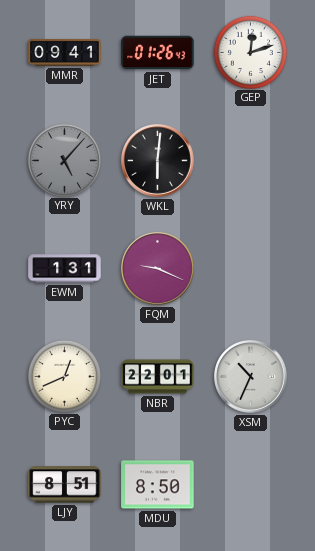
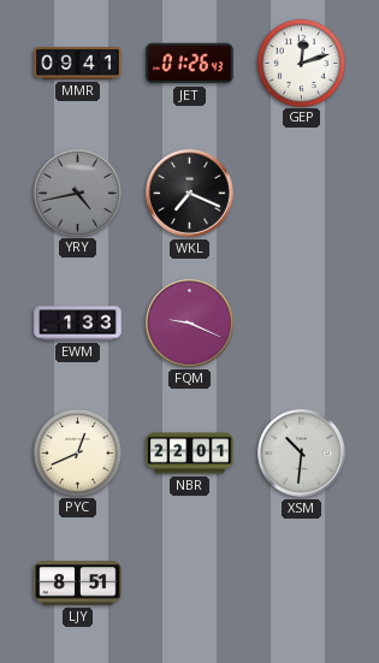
YRY: 5:07 -> 4:43
WKL: 6:01 -> 7:19
EWM: 1:31 -> 1:33
XSM: 10:34 -> 10:31
MDU: 8:50 -> none
